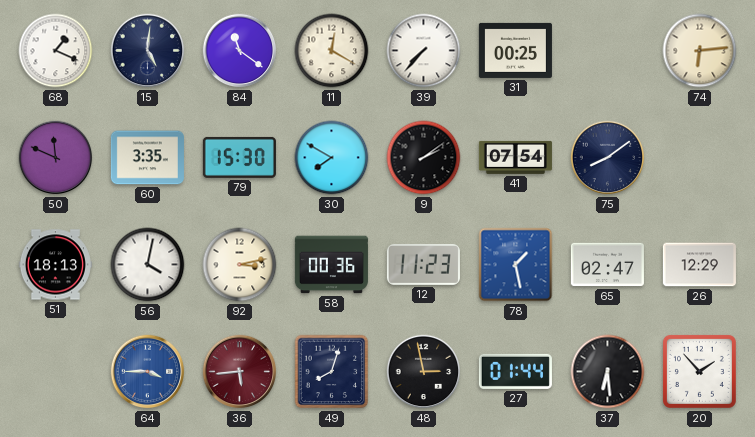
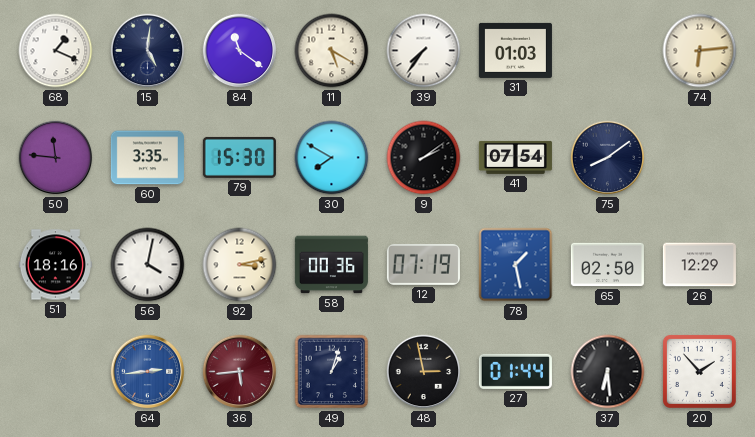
11: 12:20 -> 5:20
39: 7:37 -> 7:36
31: 00:25 -> 01:03
50: 11:49 -> 11:46
51: 18:13 -> 18:16
12: 11:23 -> 07:19
65: 02:47 -> 02:50
64: 3:45 -> 2:44
49: 8:03 -> 1:03
